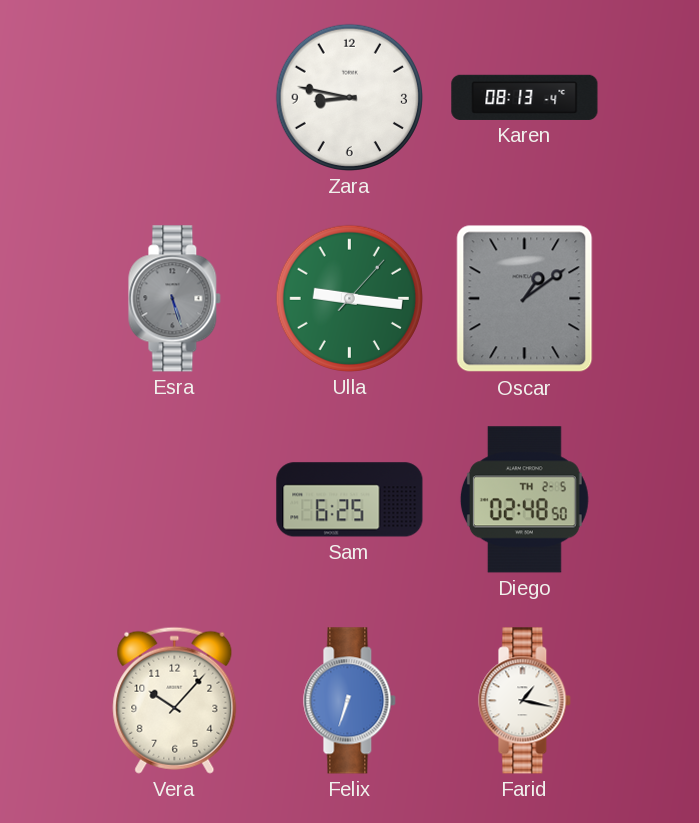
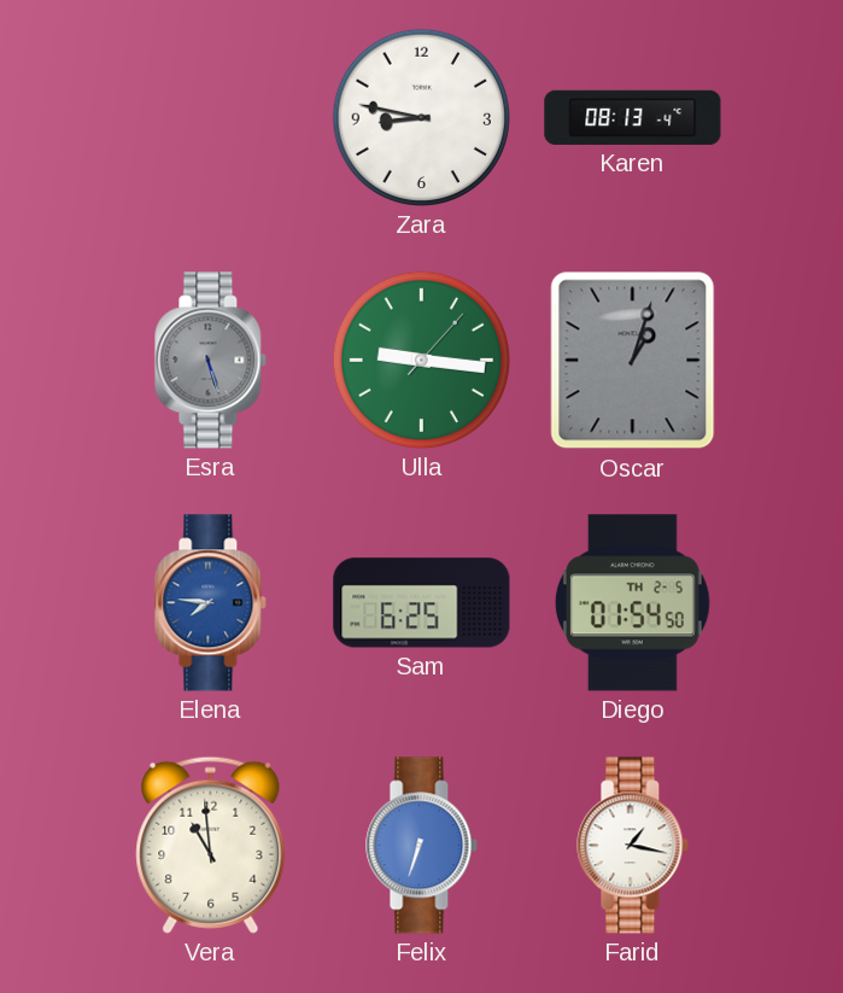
Oscar: 1:09 -> 1:03
Elena: none -> 7:46
Diego: 02:48 -> 01:54
Vera: 10:07 -> 10:59
